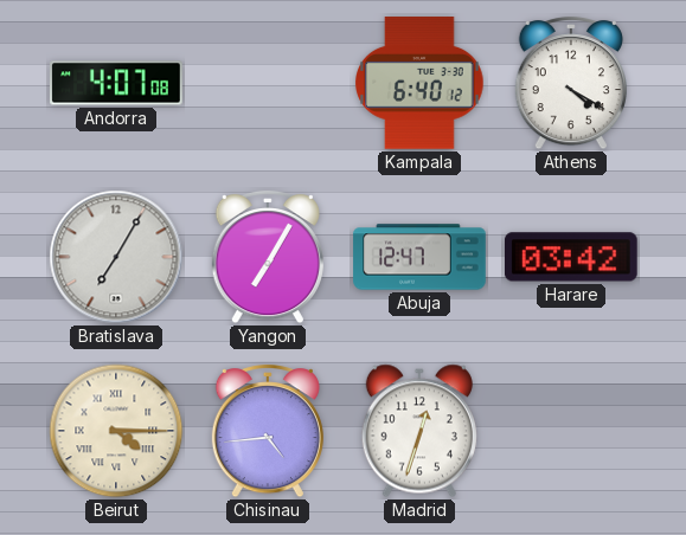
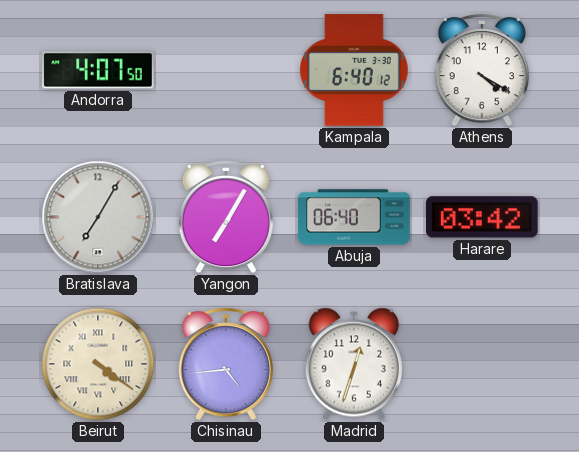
Andorra: 4:07:08 -> 4:07:50
Abuja: 12:47 -> 06:40
Beirut: 4:15 -> 4:21
